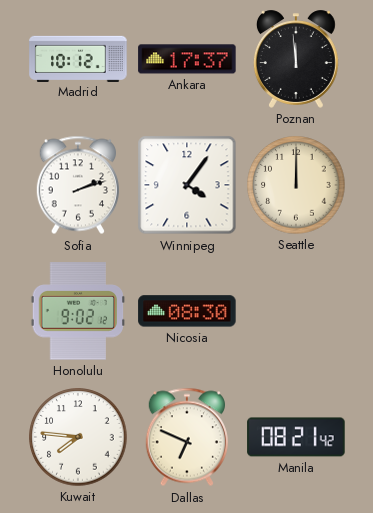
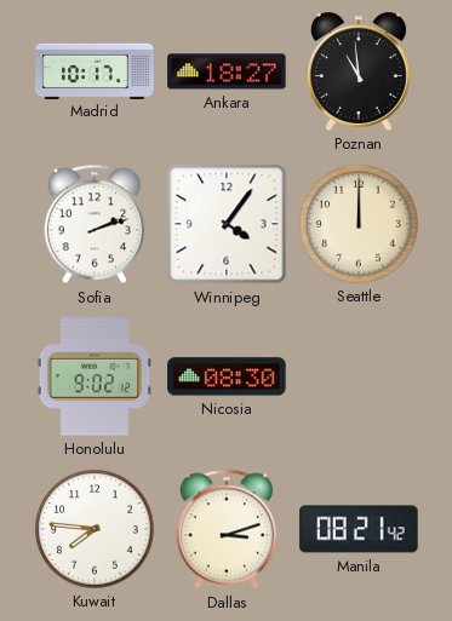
Madrid: 10:12 -> 10:17
Ankara: 17:37 -> 18:27
Poznan: 11:59 -> 10:59
Dallas: 6:49 -> 3:12
